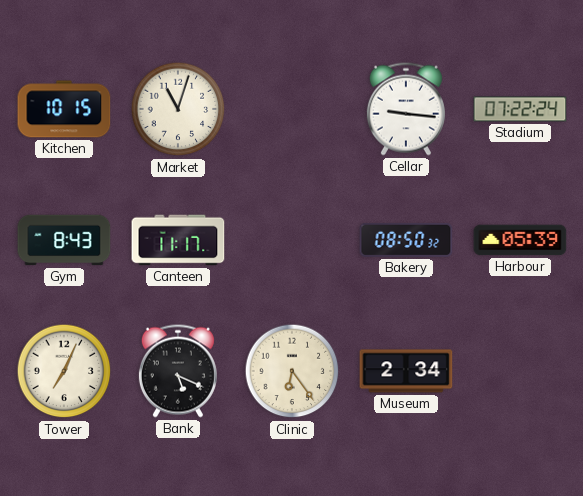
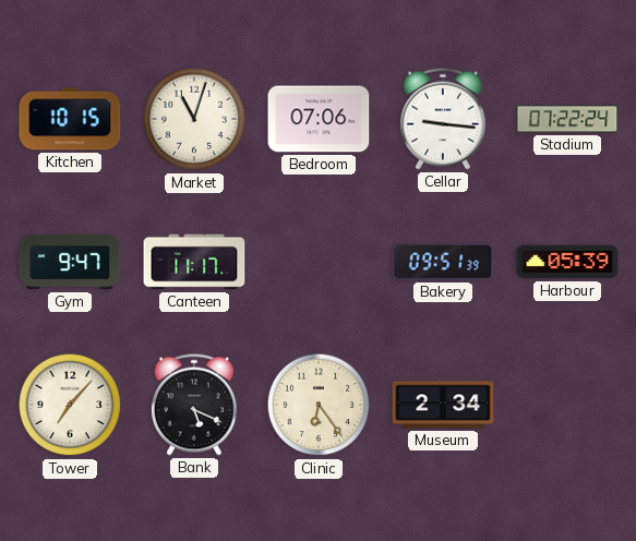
Bedroom: none -> 07:06
Gym: 8:43 -> 9:47
Bakery: 08:50 -> 09:51
Tower: 7:04 -> 7:07
